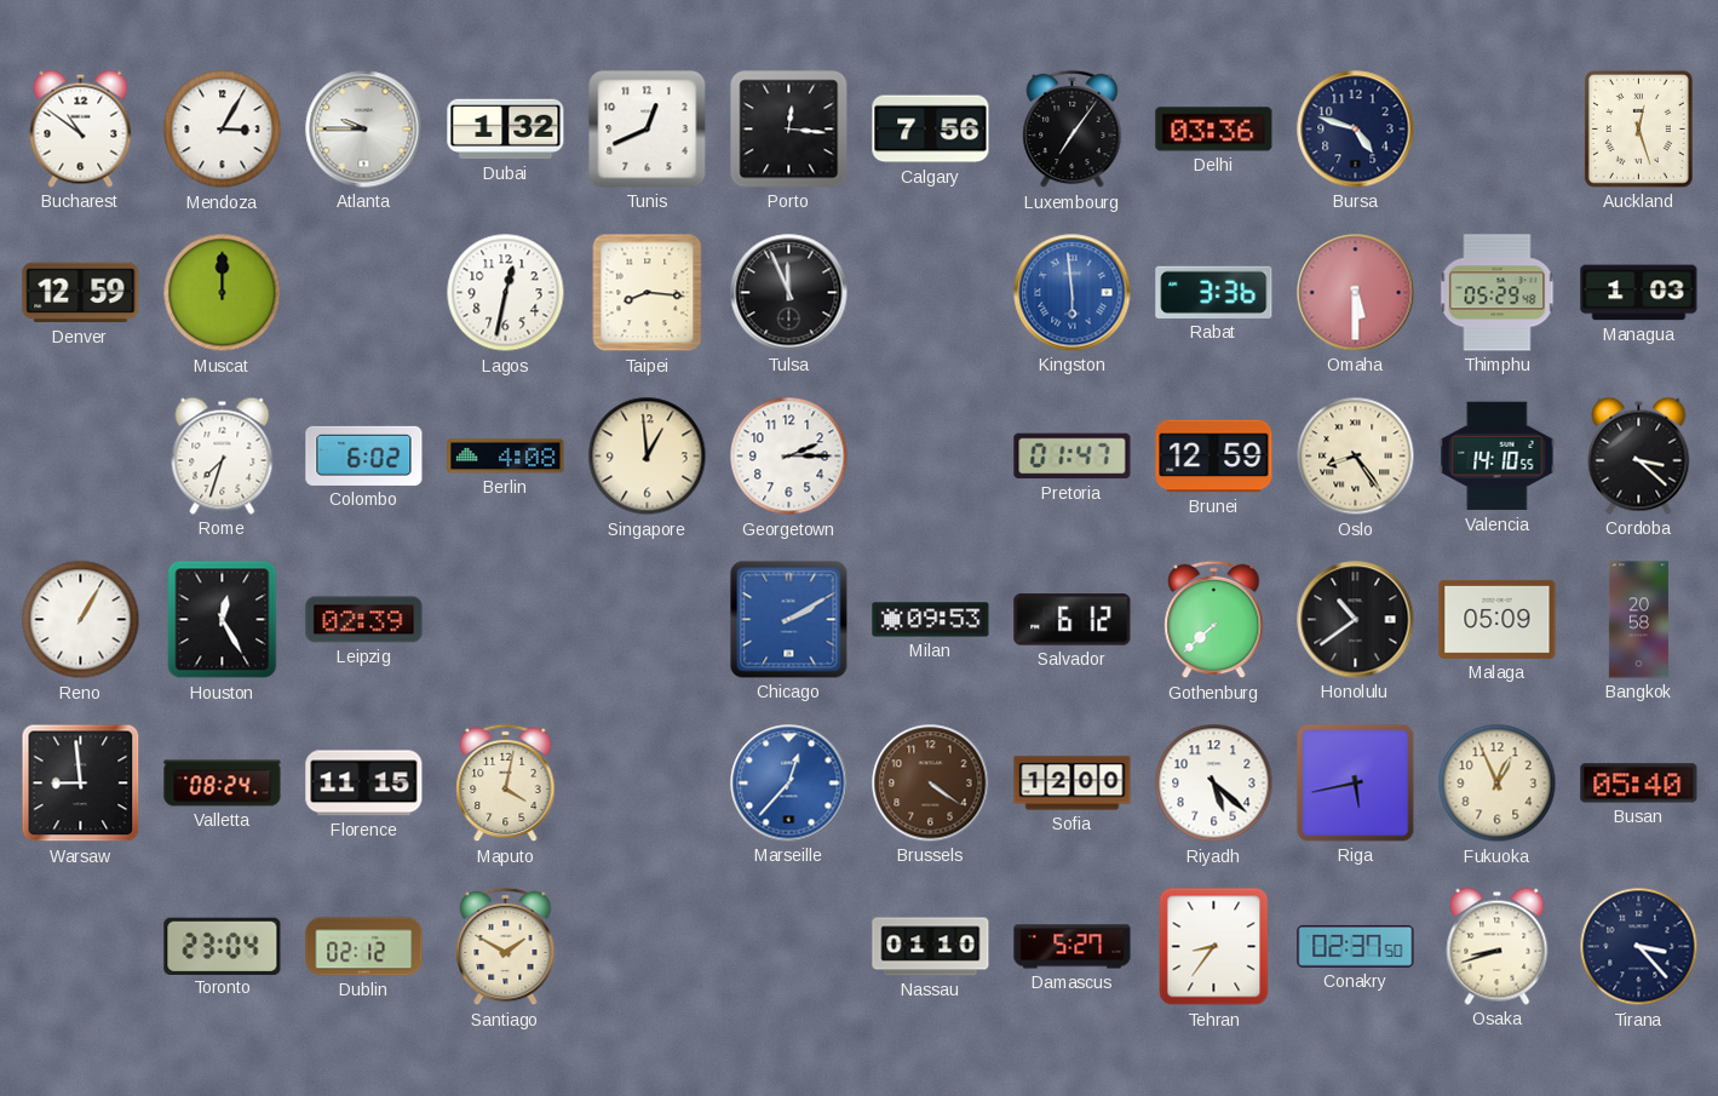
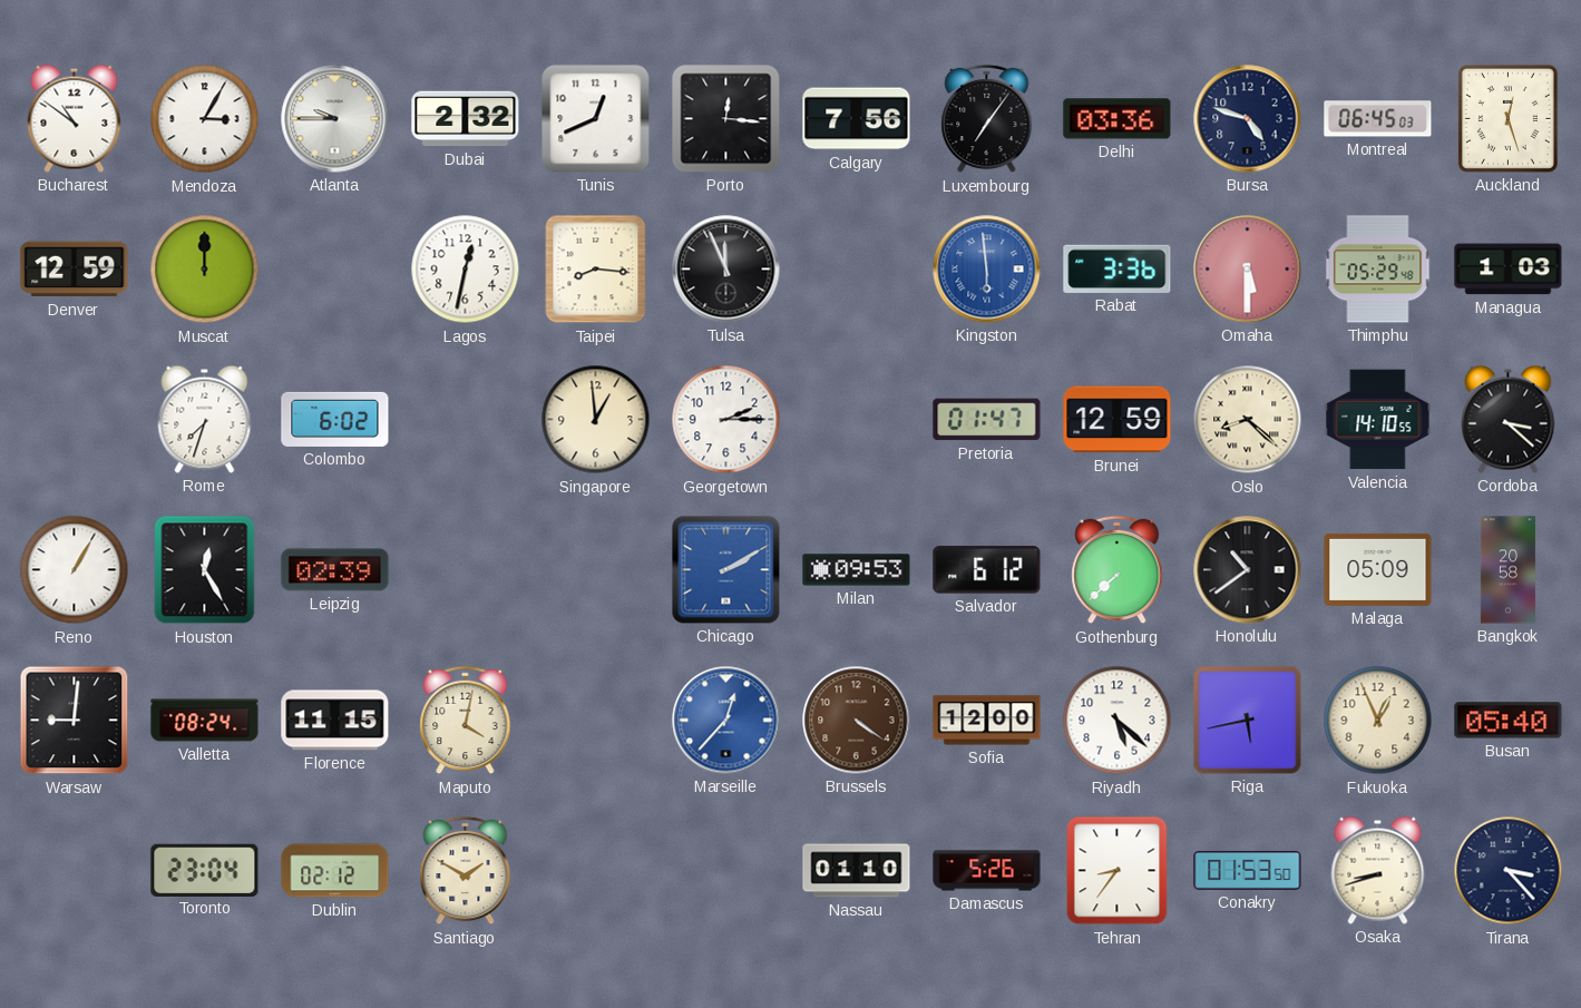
Dubai: 1:32 -> 2:32
Montreal: none -> 06:45
Berlin: 4:08 -> none
Oslo: 8:24 -> 8:22
Warsaw: 8:59 -> 9:01
Damascus: 5:27 -> 5:26
Conakry: 02:37 -> 01:53
